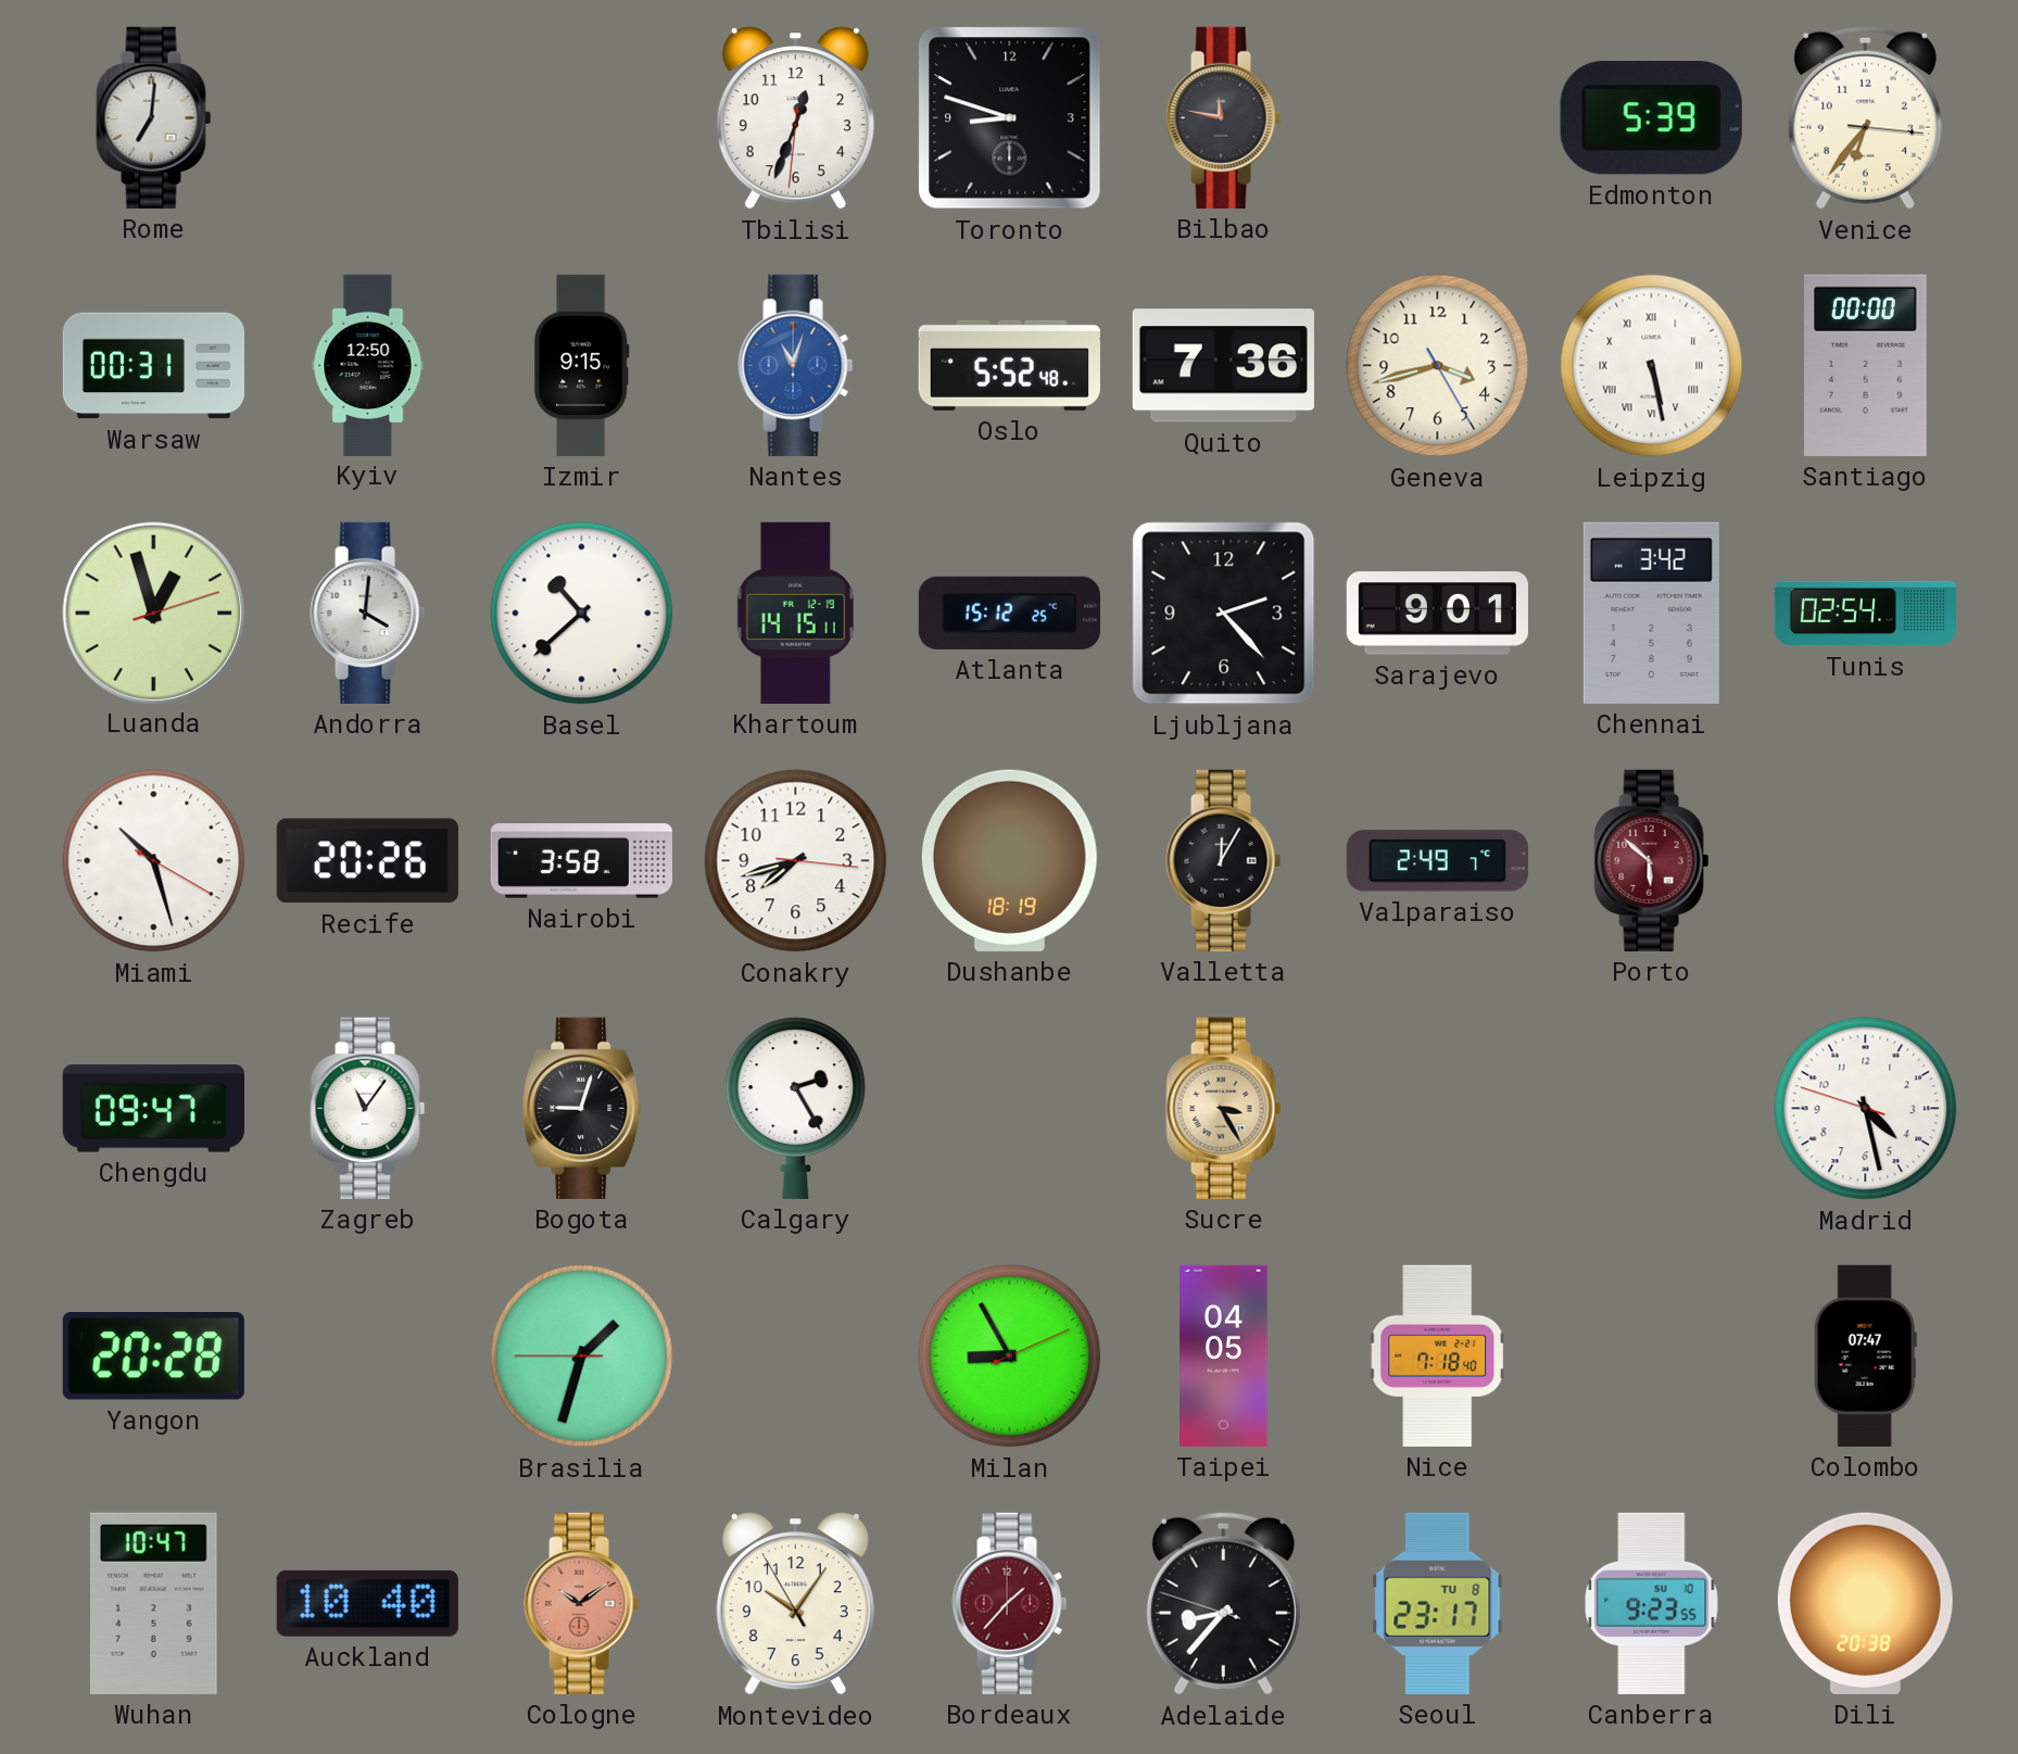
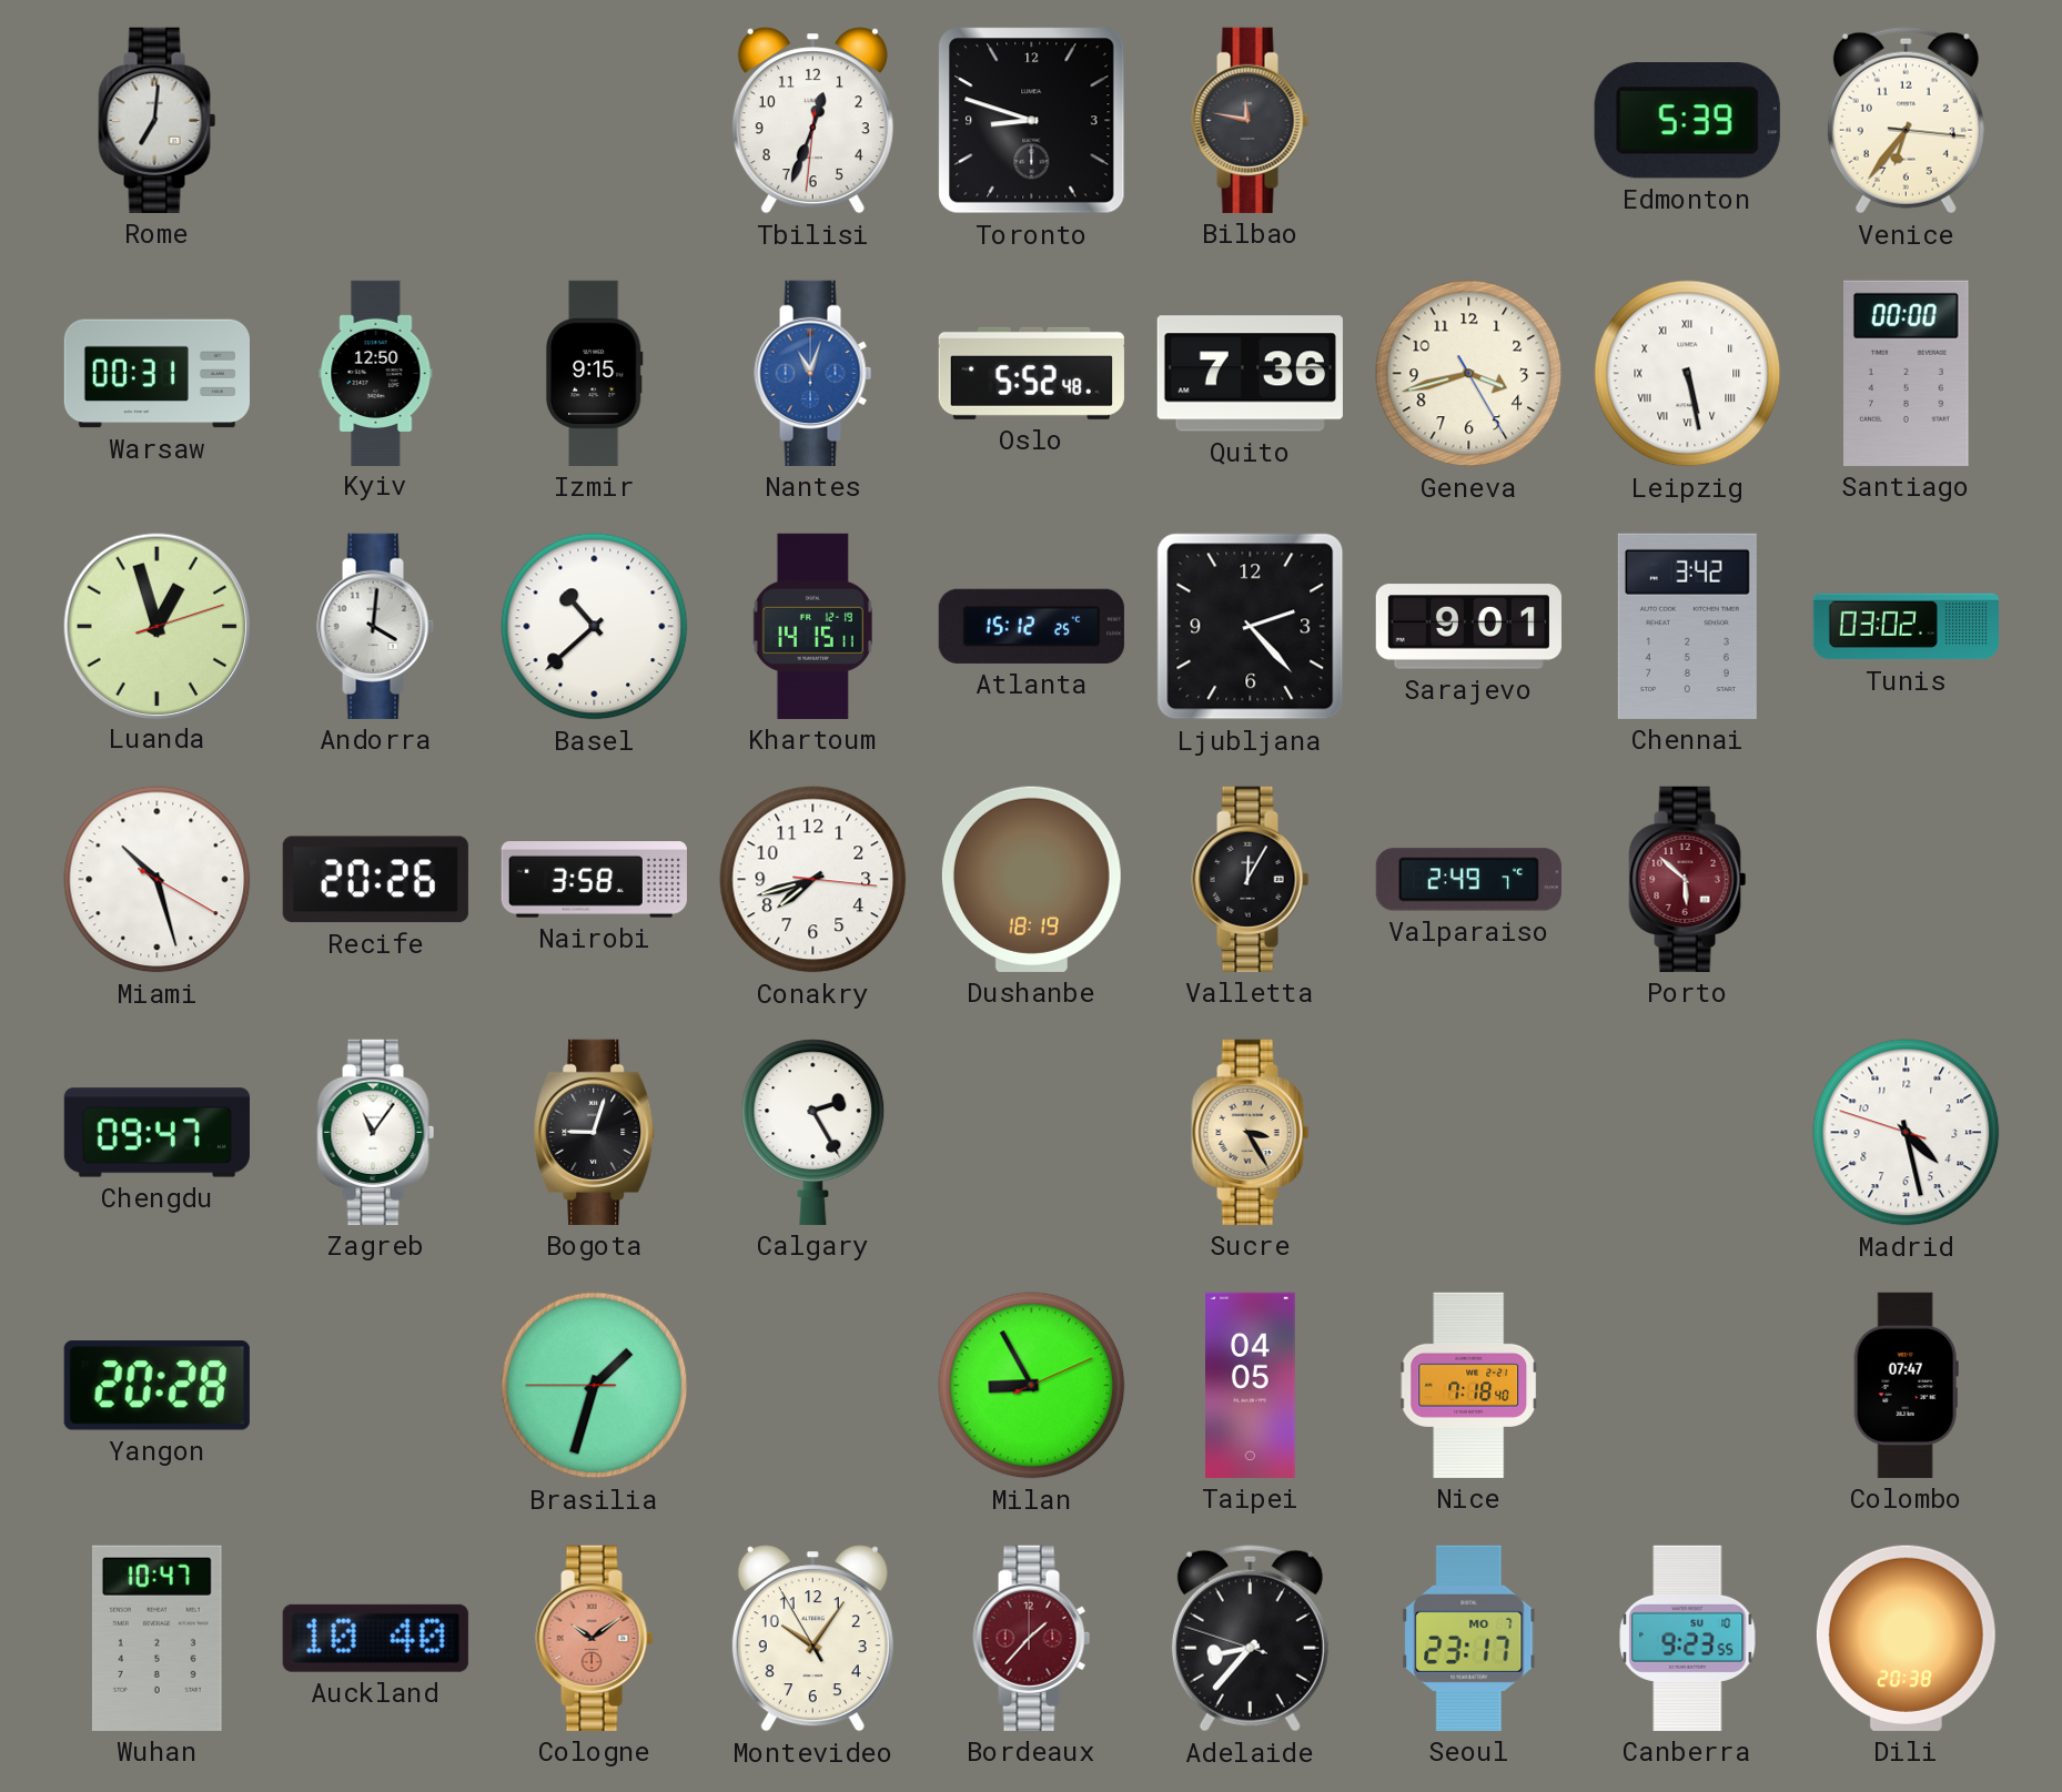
Tunis: 02:54 -> 03:02
Seoul date: TU 8 -> MO 7
